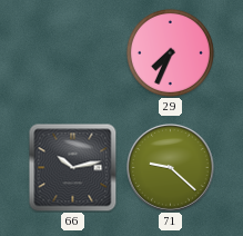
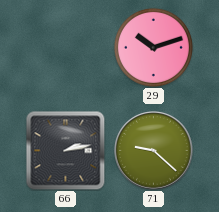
29: 7:34 -> 10:12
66: 10:13 -> 2:13
